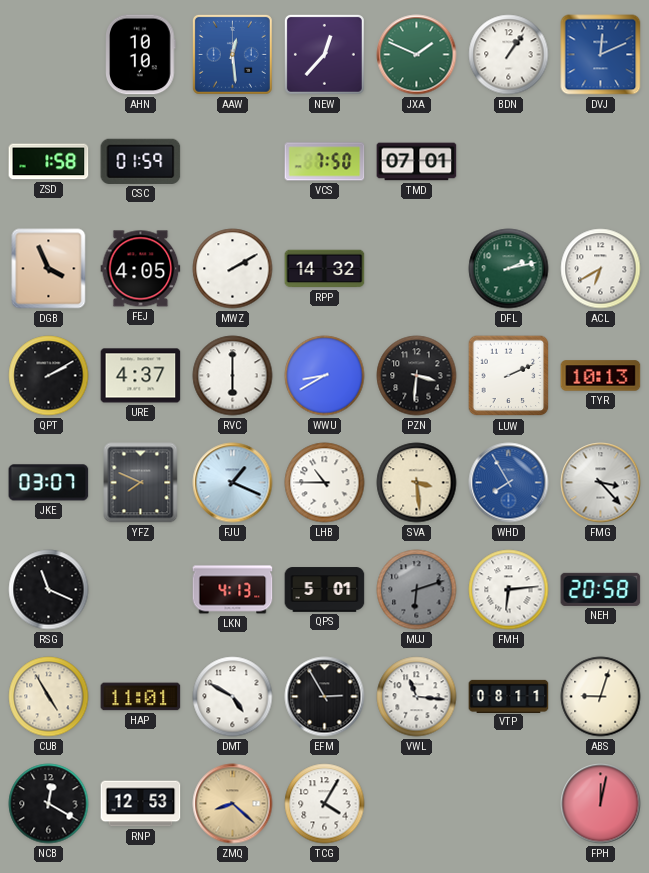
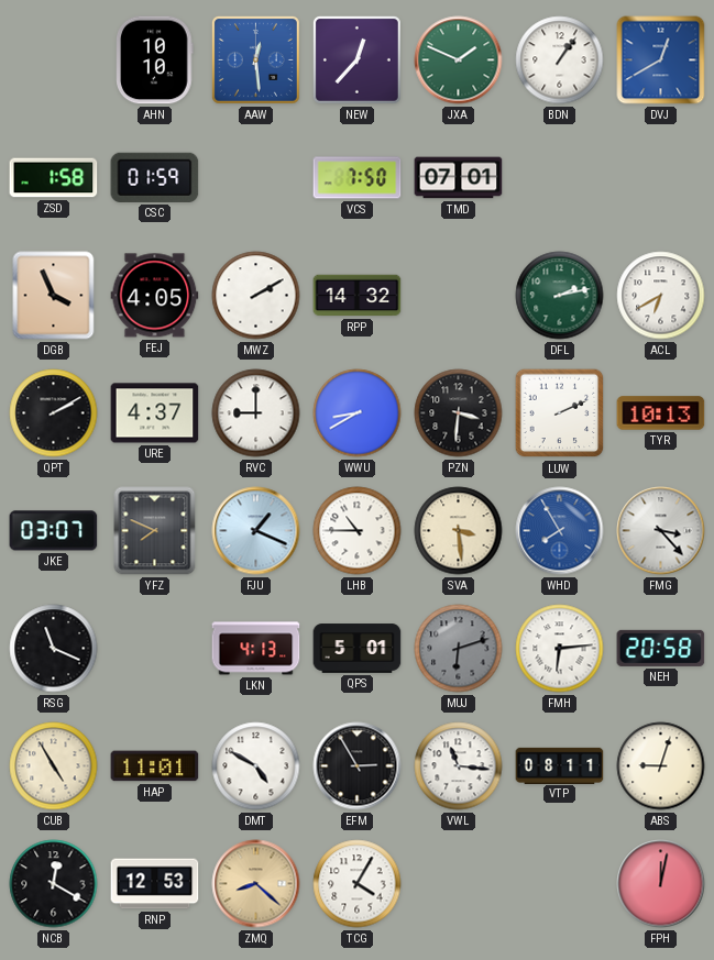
DVJ: 12:11 -> 12:40
RVC: 6:00 -> 9:00
